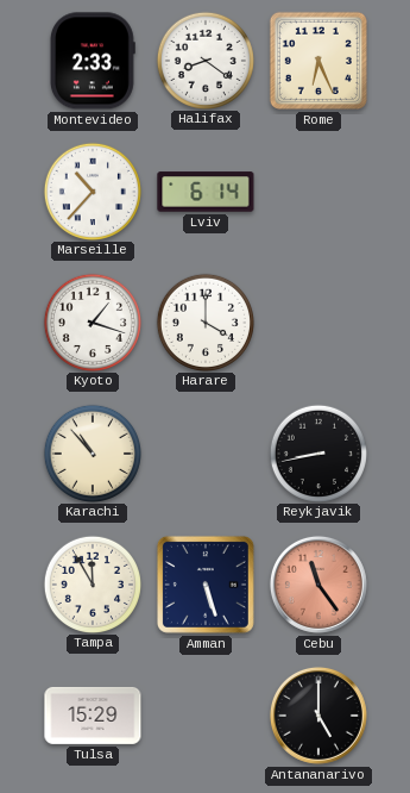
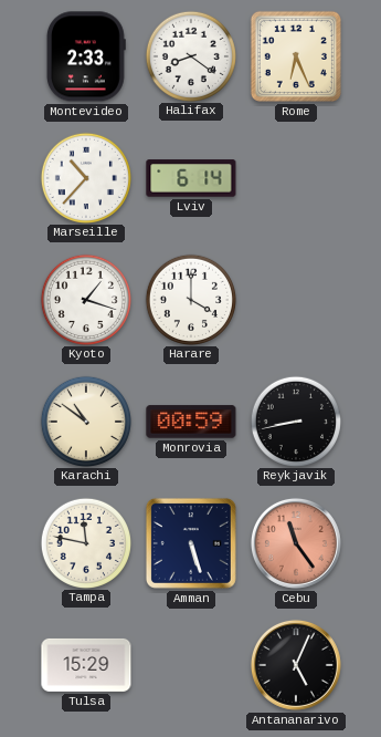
Karachi: 10:53 -> 10:51
Monrovia: none -> 00:59
Tampa: 11:55 -> 11:47
Antananarivo: 5:00 -> 5:04
